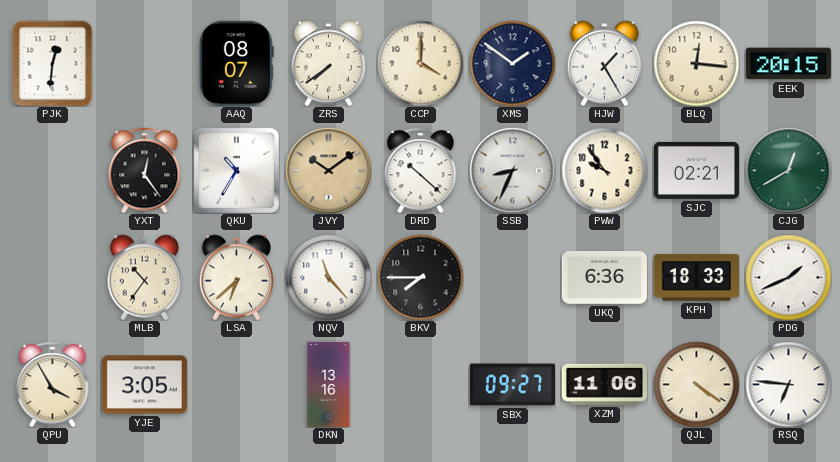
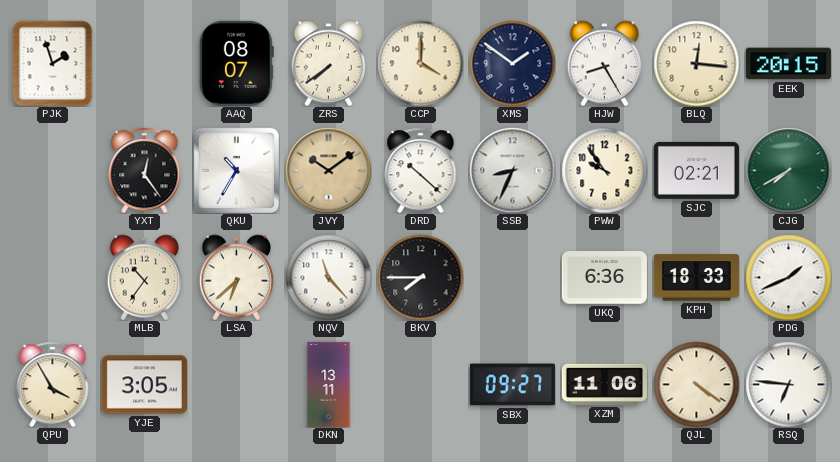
PJK: 12:31 -> 1:57
HJW: 1:25 -> 8:25
CJG: 12:40 -> 7:40
DKN: 13:16 -> 13:11
